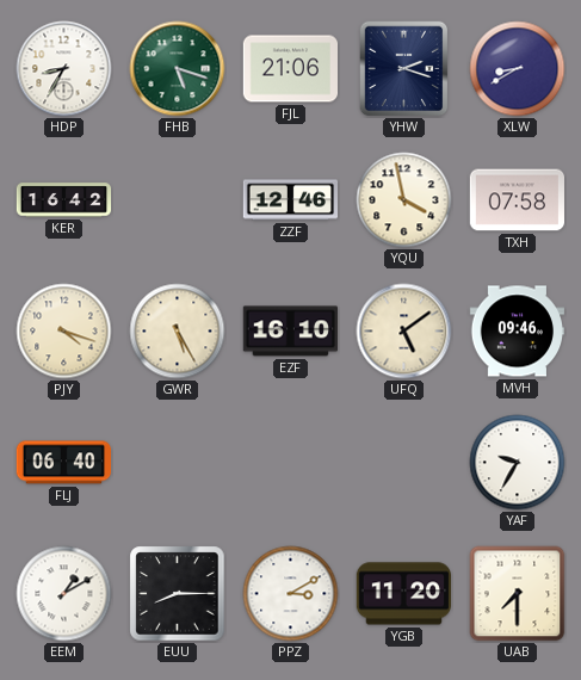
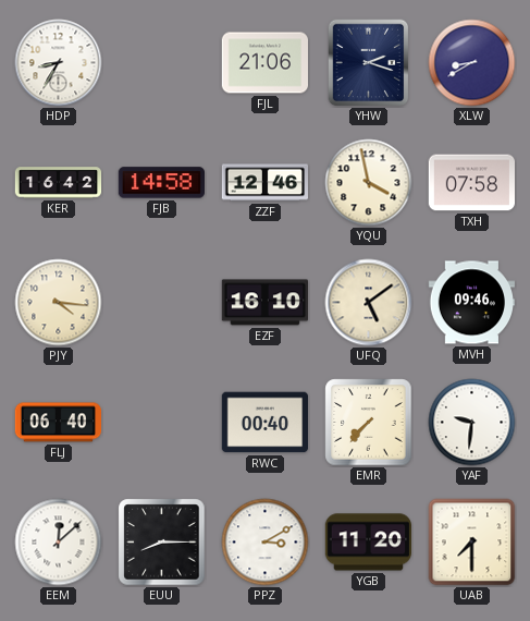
FHB: 5:18 -> none
FJB: none -> 14:58
PJY: 4:18 -> 4:16
GWR: 5:25 -> none
RWC: none -> 00:40
EMR: none -> 7:37
YAF: 9:35 -> 9:31
EEM: 1:10 -> 12:08
